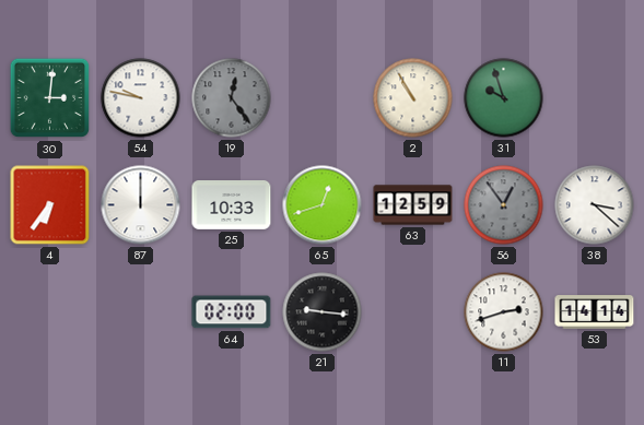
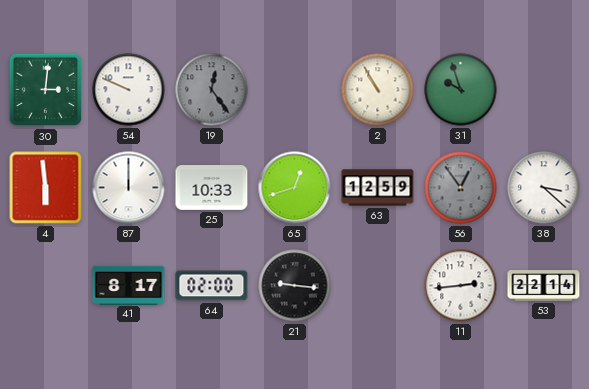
54: 9:47 -> 9:49
4: 6:36 -> 5:59
41: none -> 8:17
11: 2:42 -> 2:44
53: 14:14 -> 22:14
